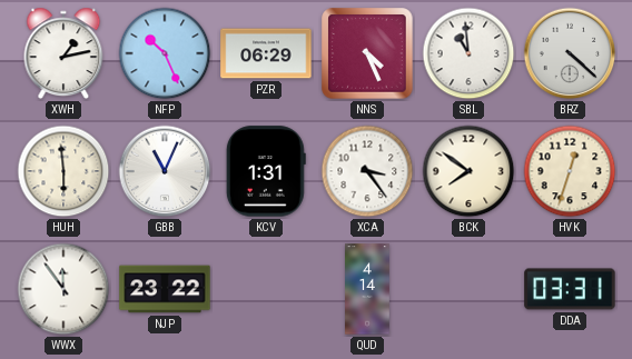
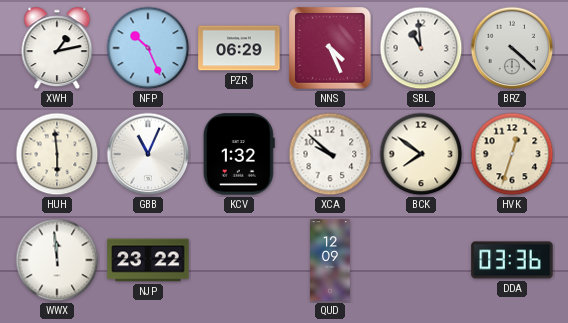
KCV: 1:31 -> 1:32
XCA: 3:24 -> 9:52
WWX: 11:54 -> 11:59
QUD: 4:14 -> 12:09
DDA: 03:31 -> 03:36
